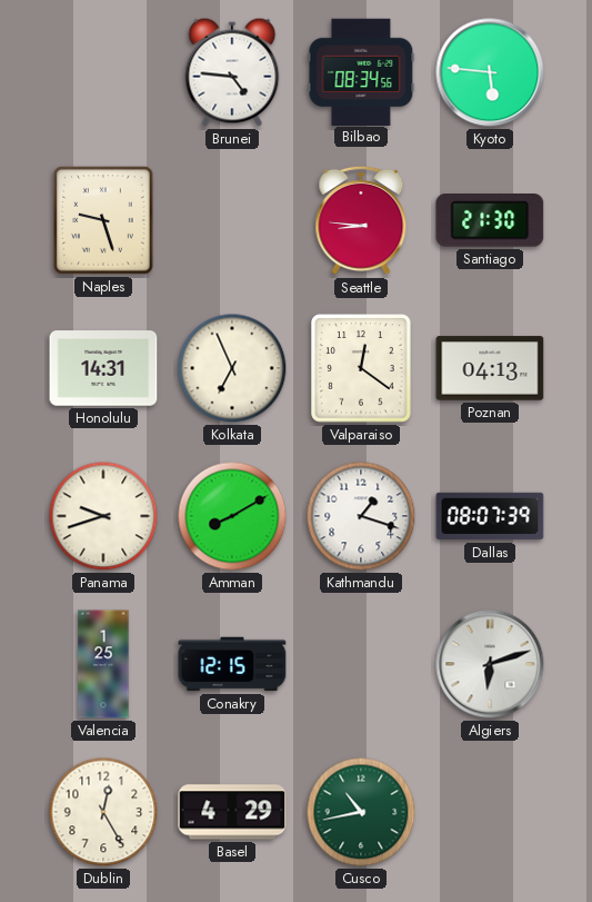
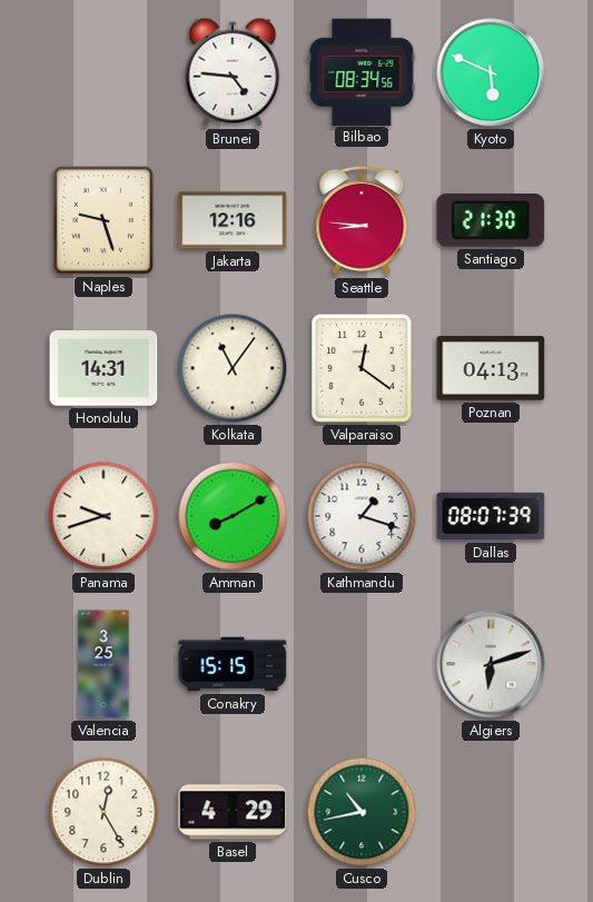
Kyoto: 5:46 -> 5:49
Jakarta: none -> 12:16
Kolkata: 6:56 -> 11:06
Valencia: 1:25 -> 3:25
Conakry: 12:15 -> 15:15
